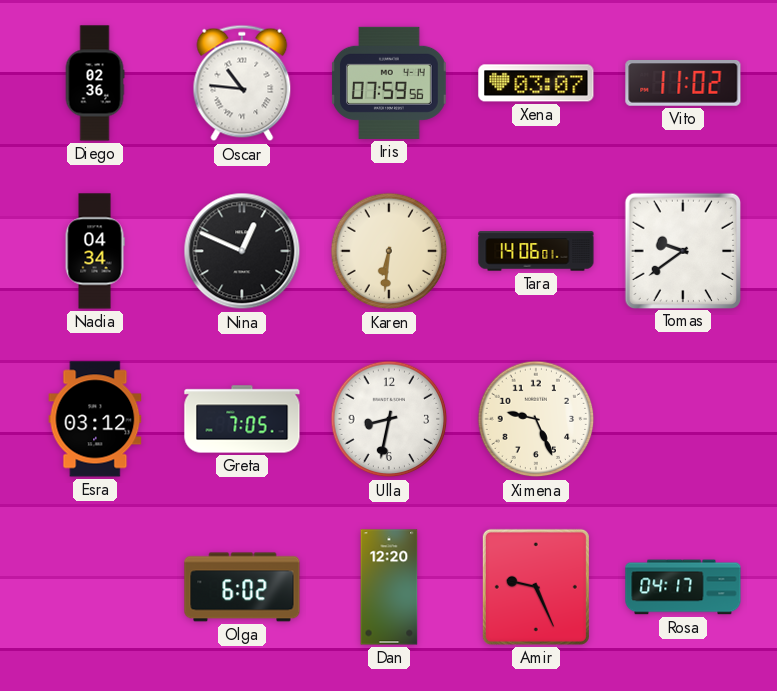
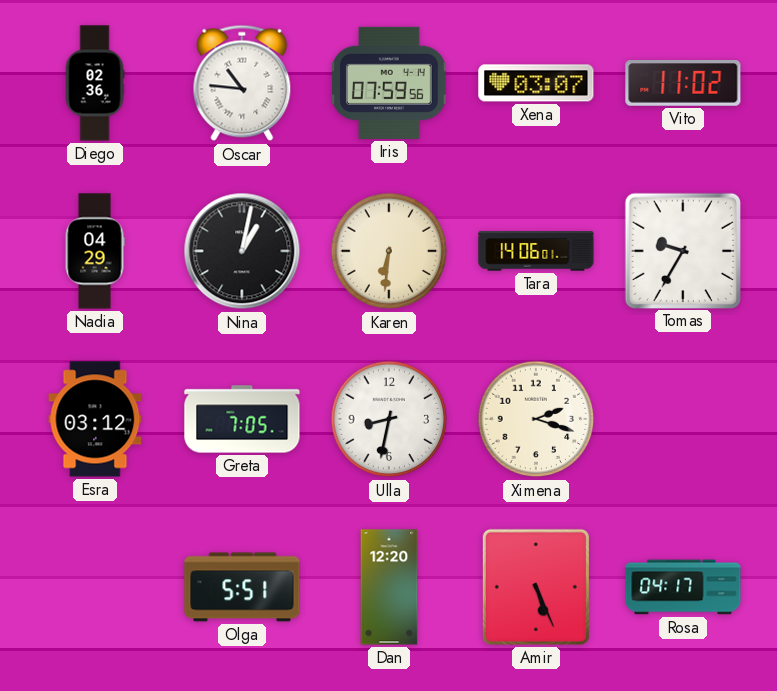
Nadia: 04:34 -> 04:29
Nina: 12:49 -> 1:02
Tomas: 9:39 -> 9:35
Ximena: 9:26 -> 2:18
Olga: 6:02 -> 5:51
Amir: 9:26 -> 5:26
